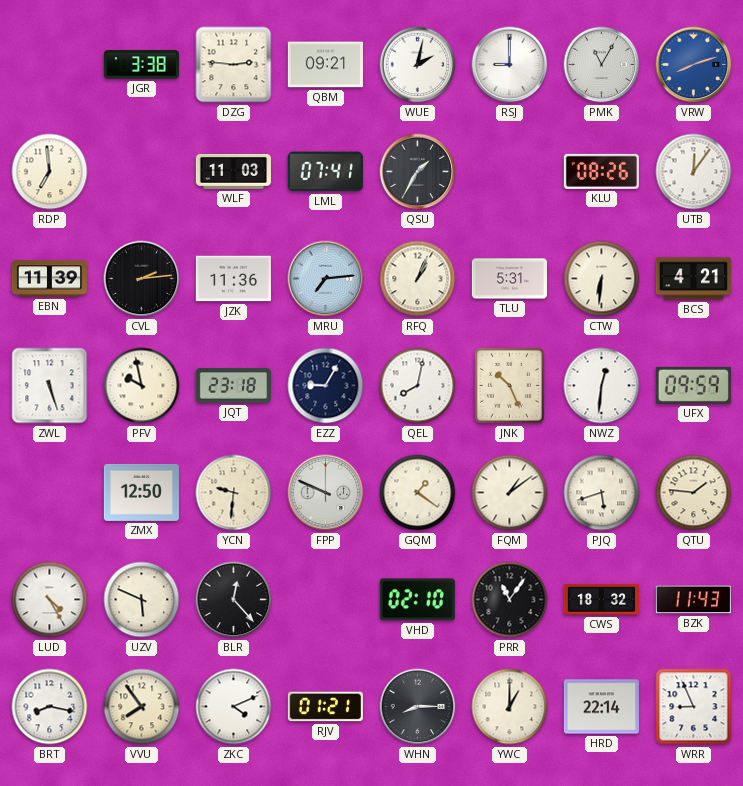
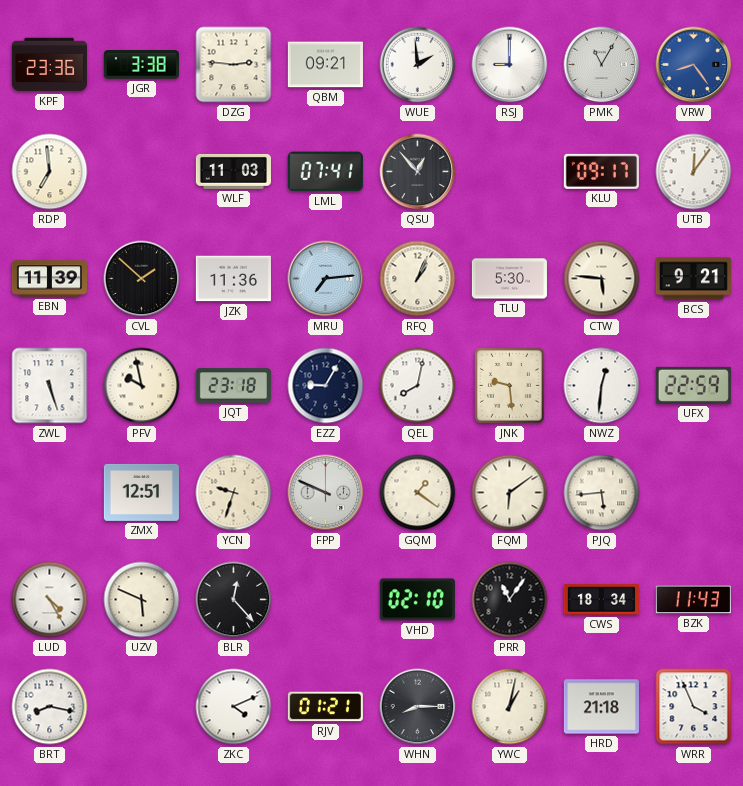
KPF: none -> 23:36
WUE: 2:02 -> 1:59
VRW: 8:12 -> 8:24
QSU: 1:35 -> 12:53
KLU: 08:26 -> 09:17
CVL: 2:14 -> 1:52
TLU: 5:31 -> 5:30
CTW: 6:31 -> 5:46
BCS: 4:21 -> 9:21
JNK: 10:26 -> 9:29
UFX: 09:59 -> 22:59
ZMX: 12:50 -> 12:51
YCN: 9:31 -> 9:33
FQM: 1:09 -> 6:09
PJQ: 5:42 -> 5:44
QTU: 1:46 -> none
CWS: 18:32 -> 18:34
VVU: 7:54 -> none
YWC: 1:00 -> 1:02
HRD: 22:14 -> 21:18
WRR: 8:56 -> 3:56
